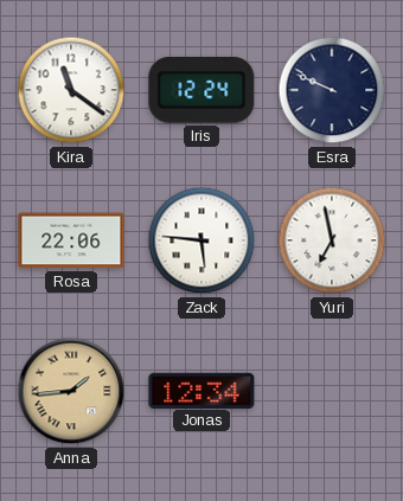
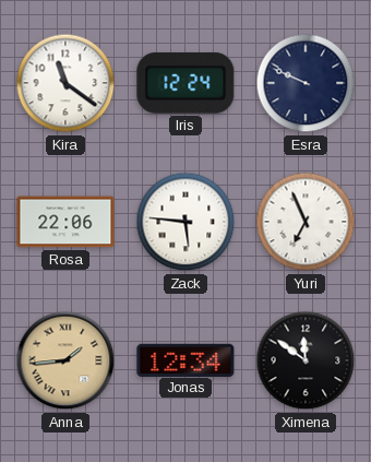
Yuri: 6:58 -> 6:56
Ximena: none -> 11:51
